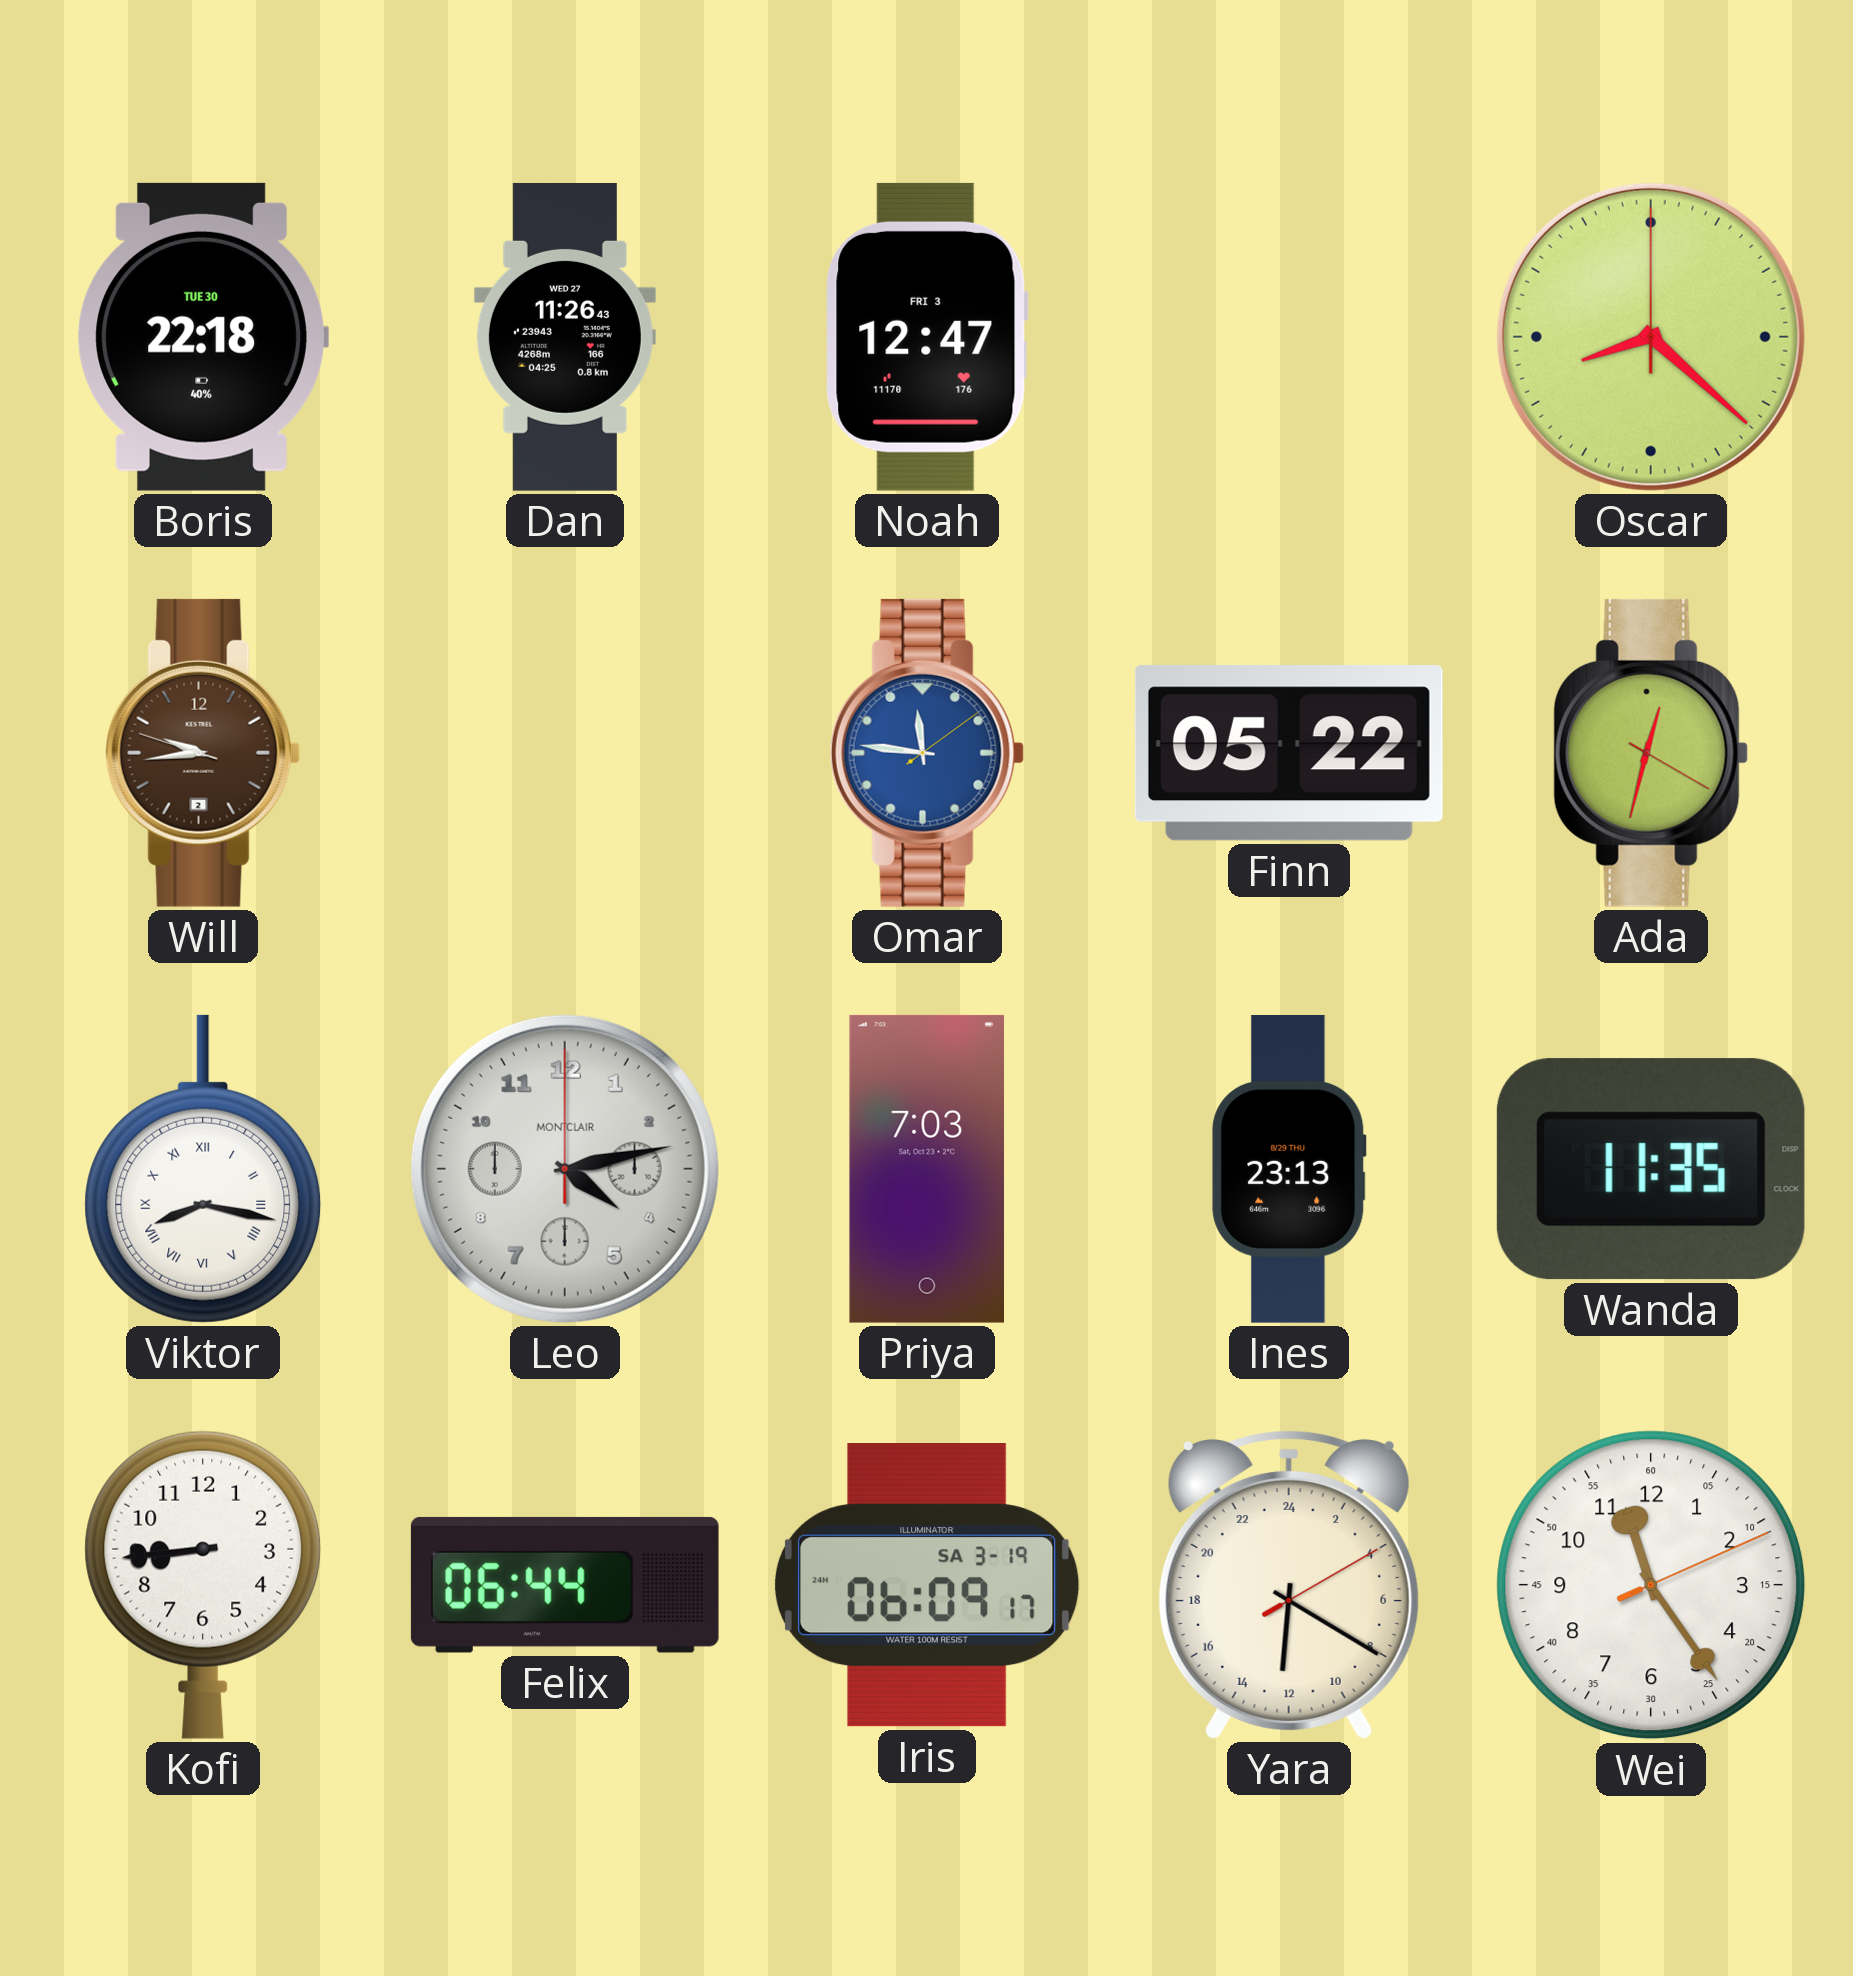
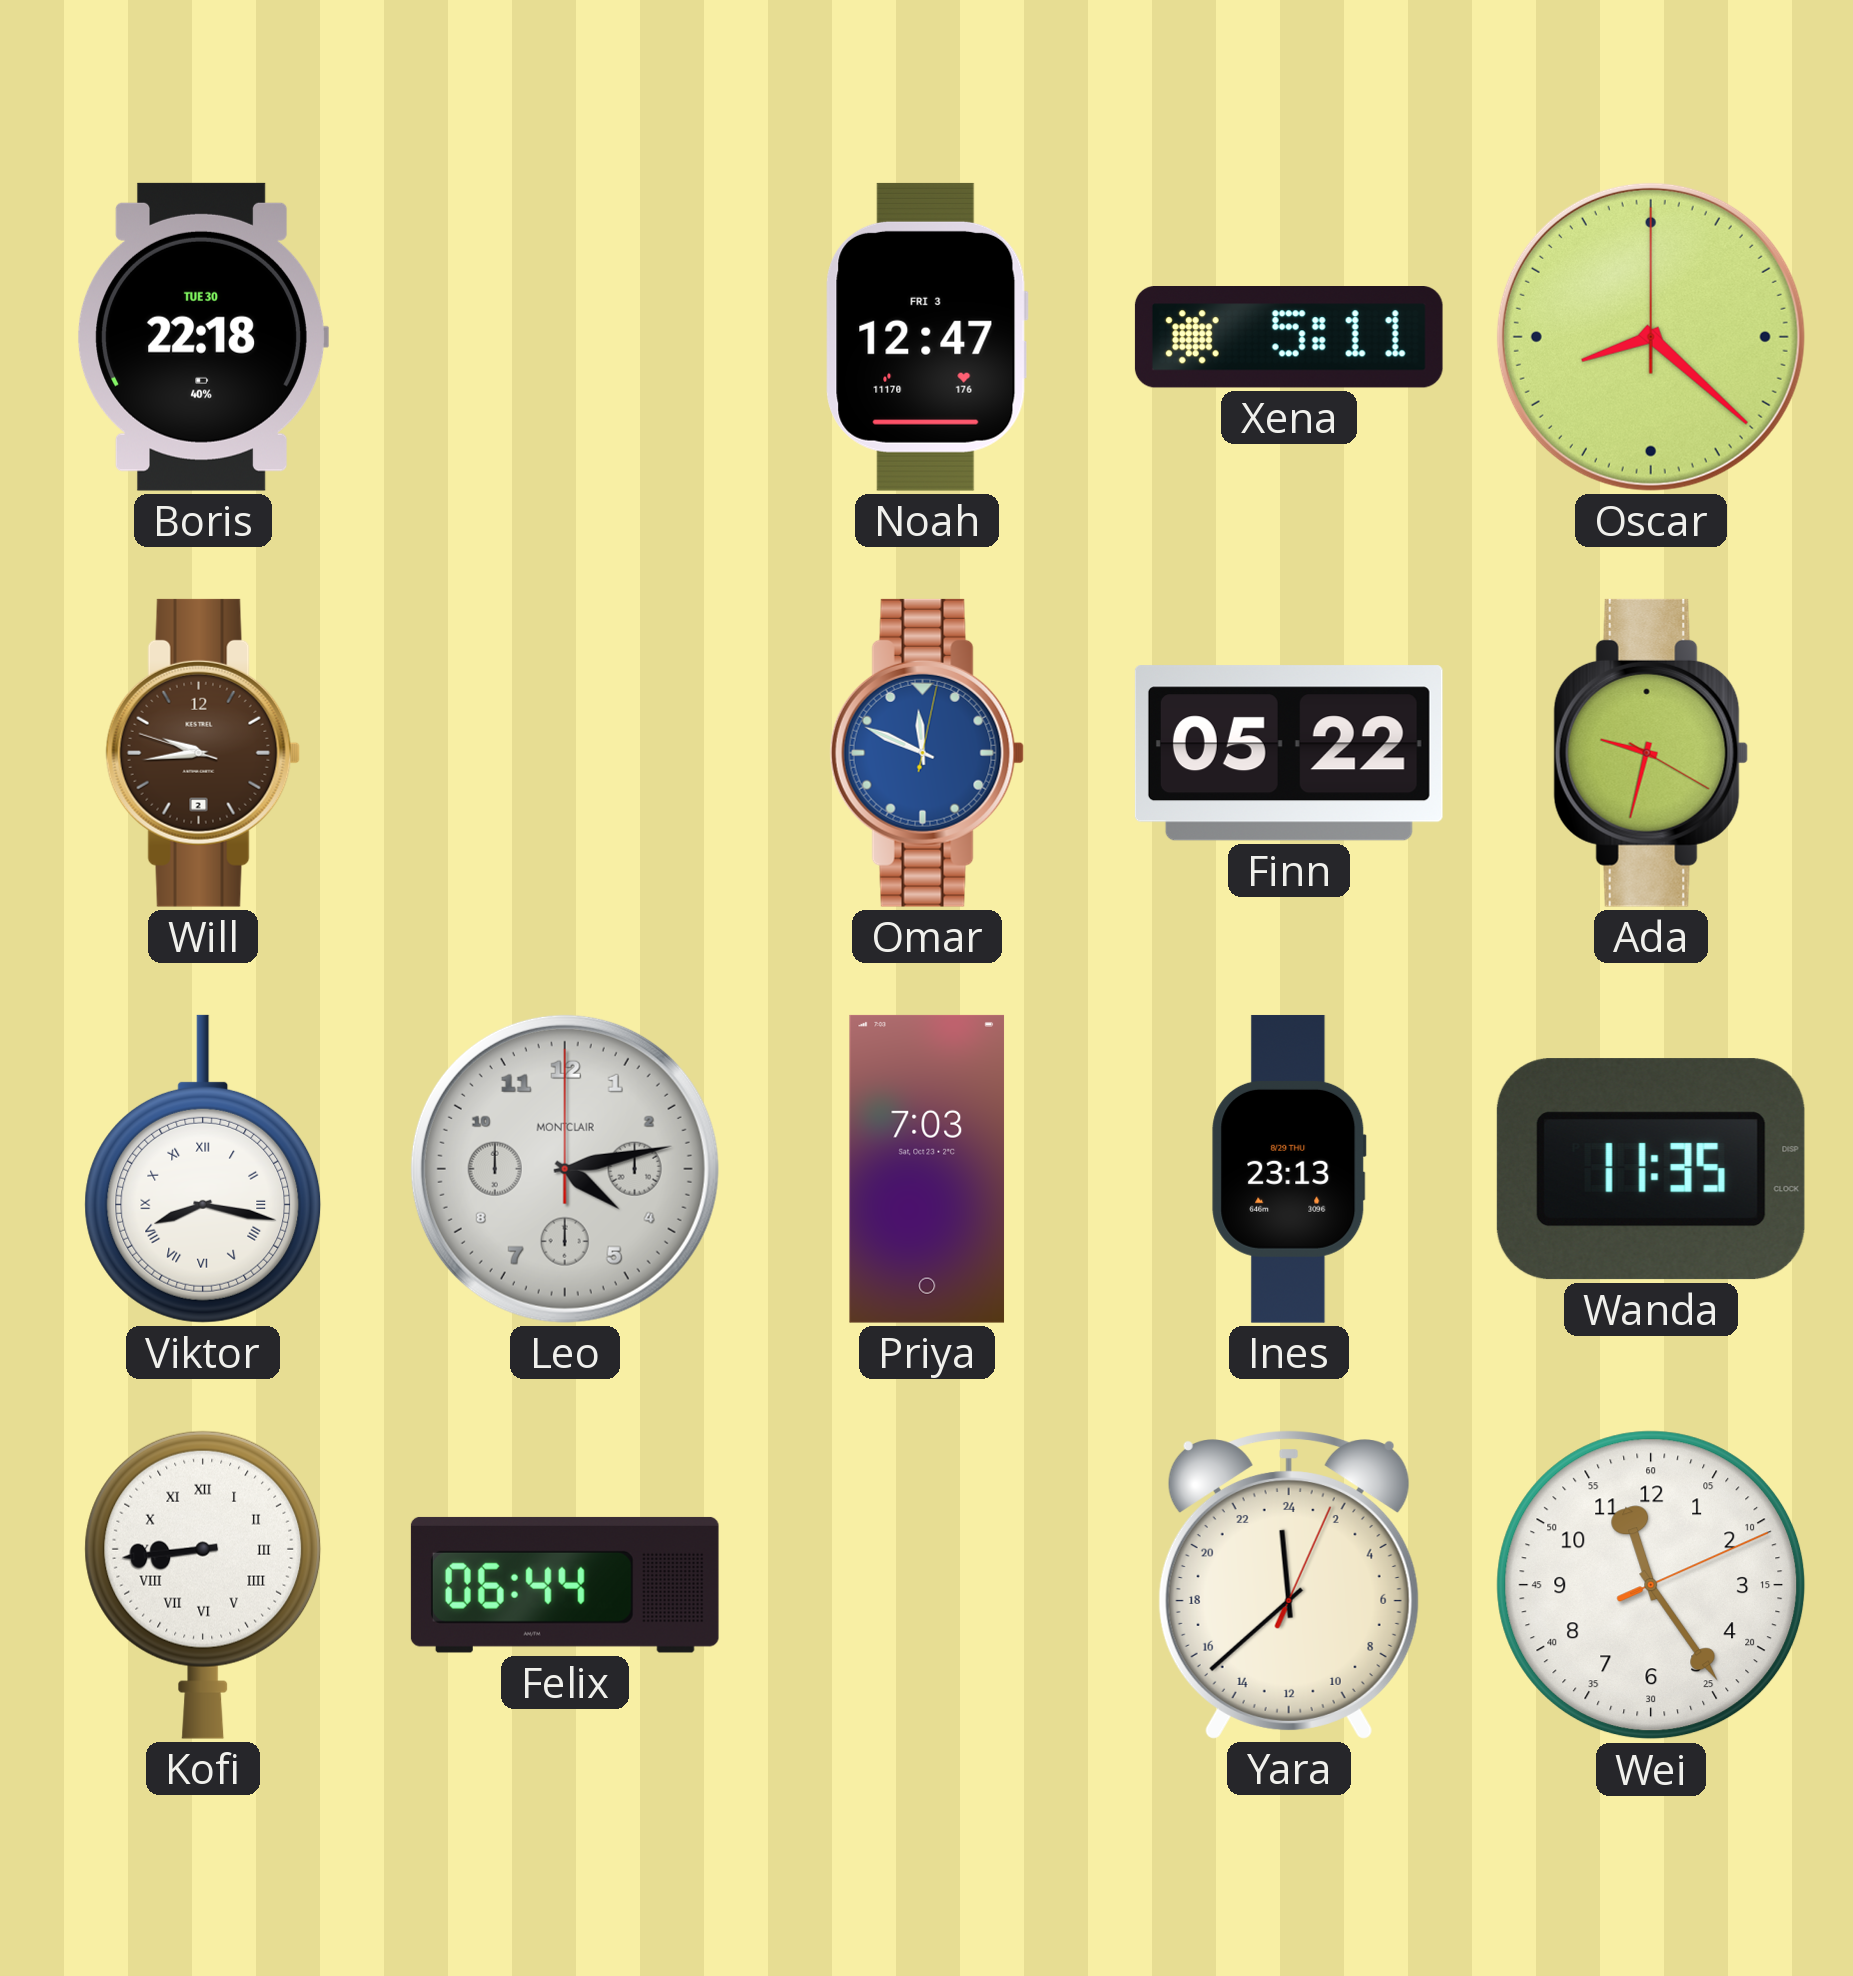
Dan: 11:26 -> none
Xena: none -> 5:11
Omar: 11:46 -> 11:49
Ada: 12:32 -> 9:32
Kofi numerals: Arabic -> Roman
Iris: 06:09 -> none
Yara: 12:20 -> 23:38
